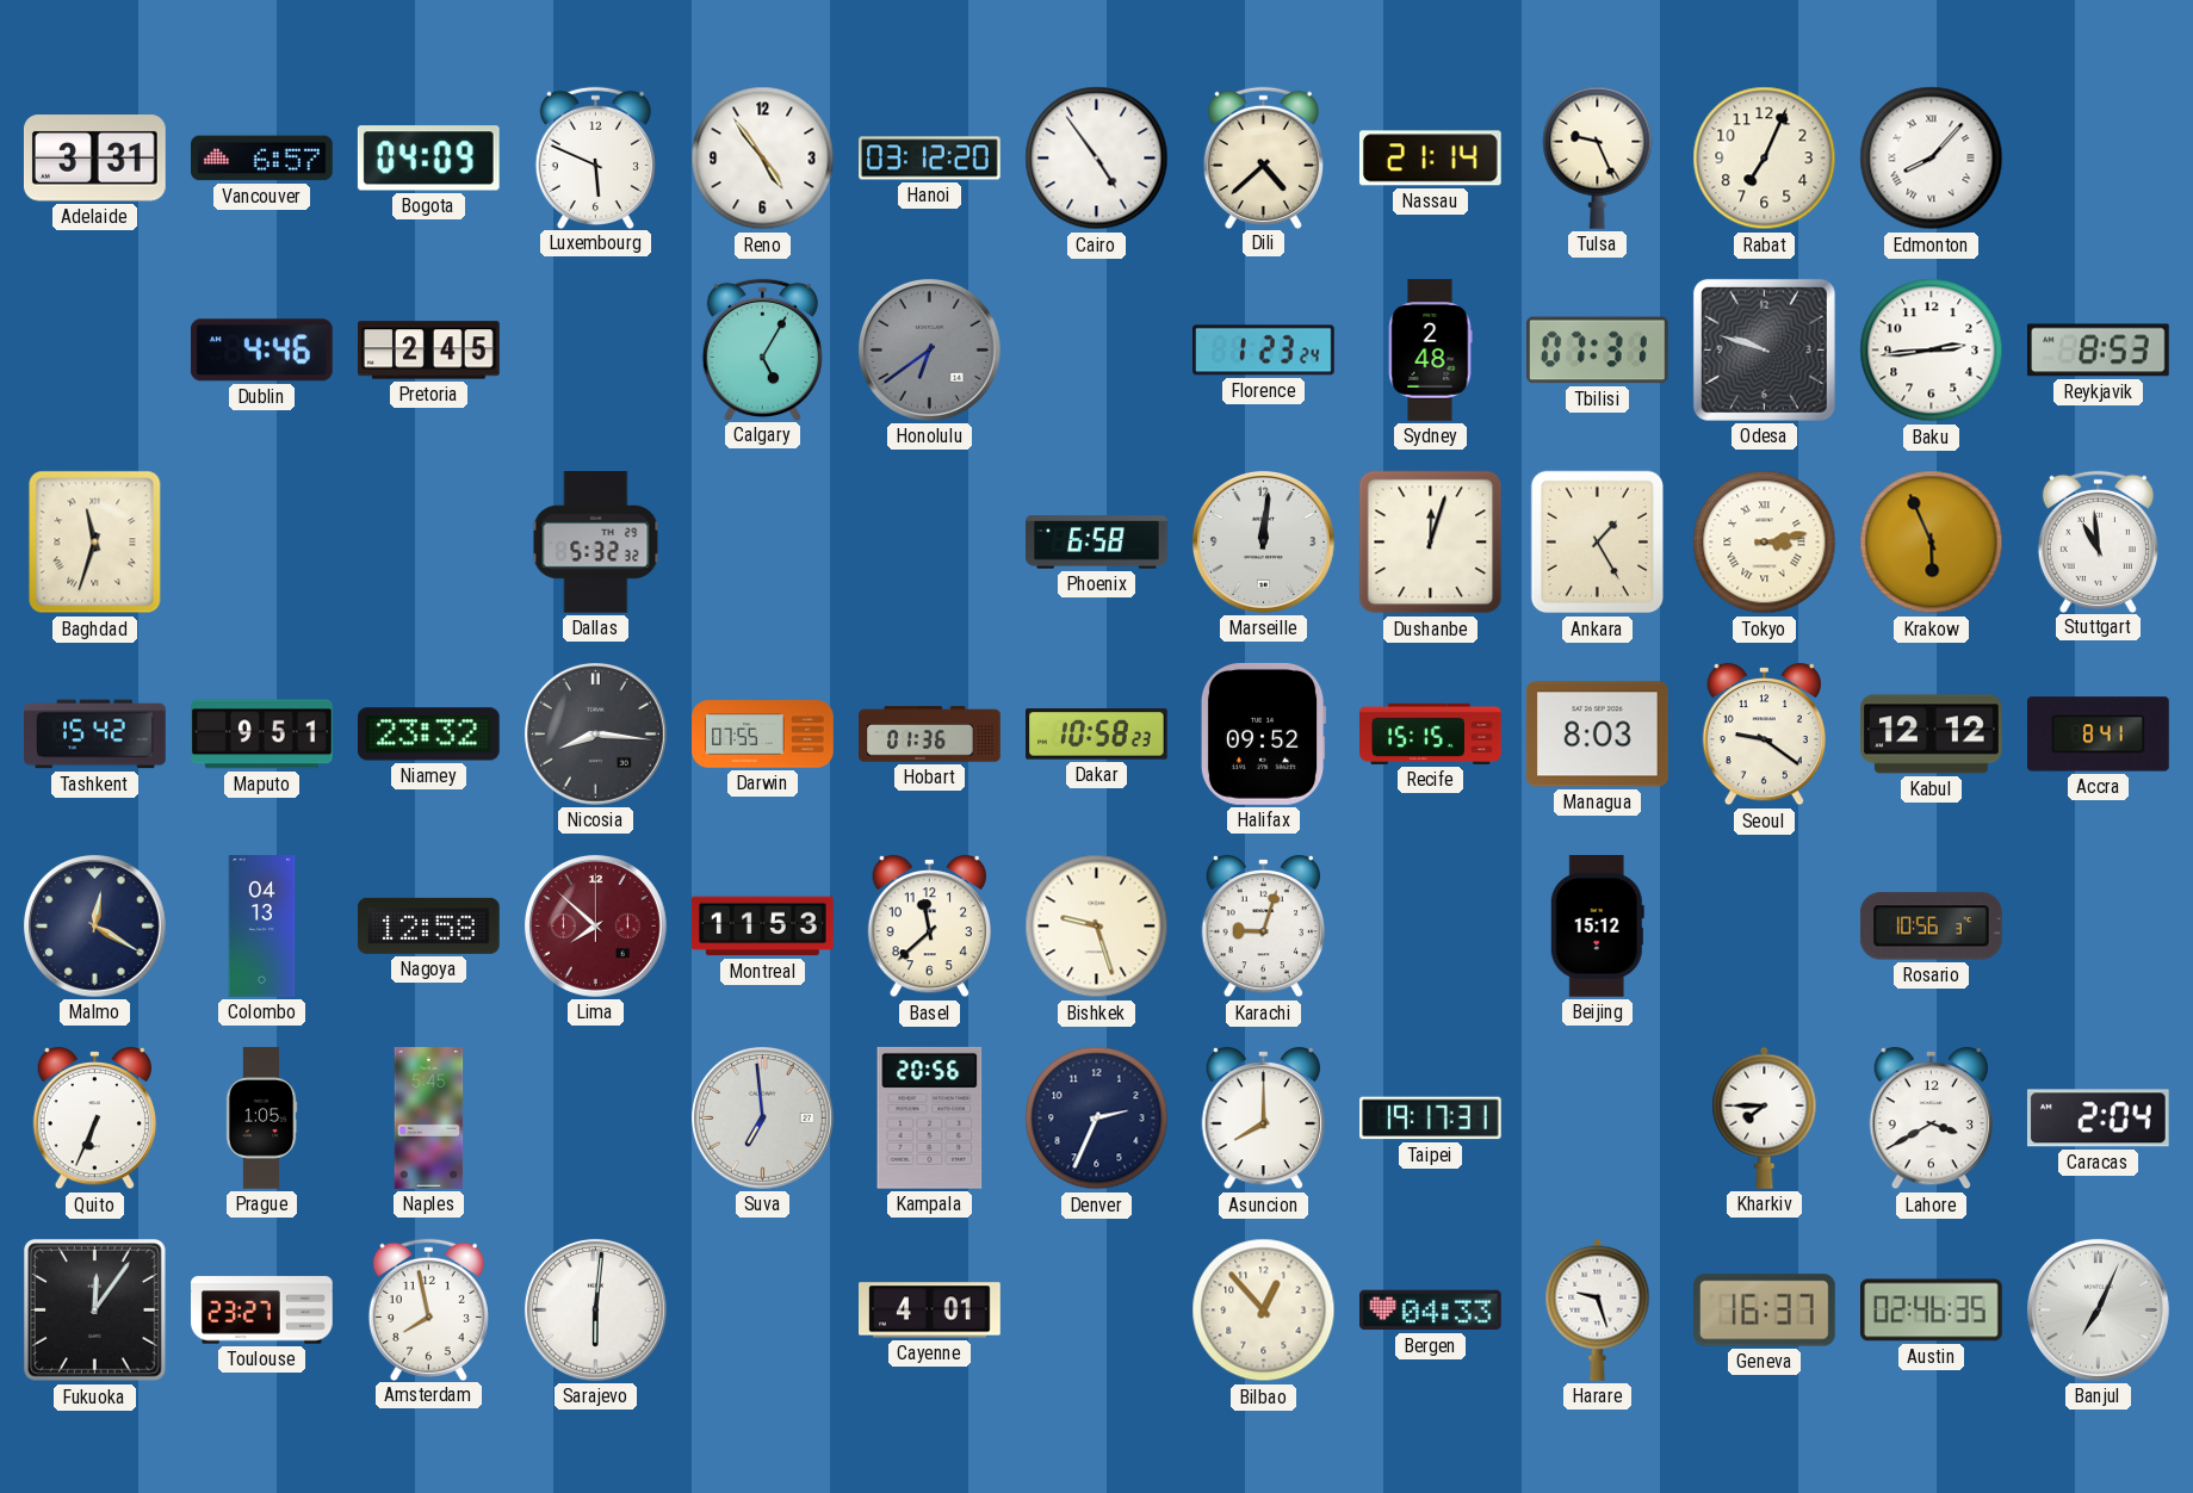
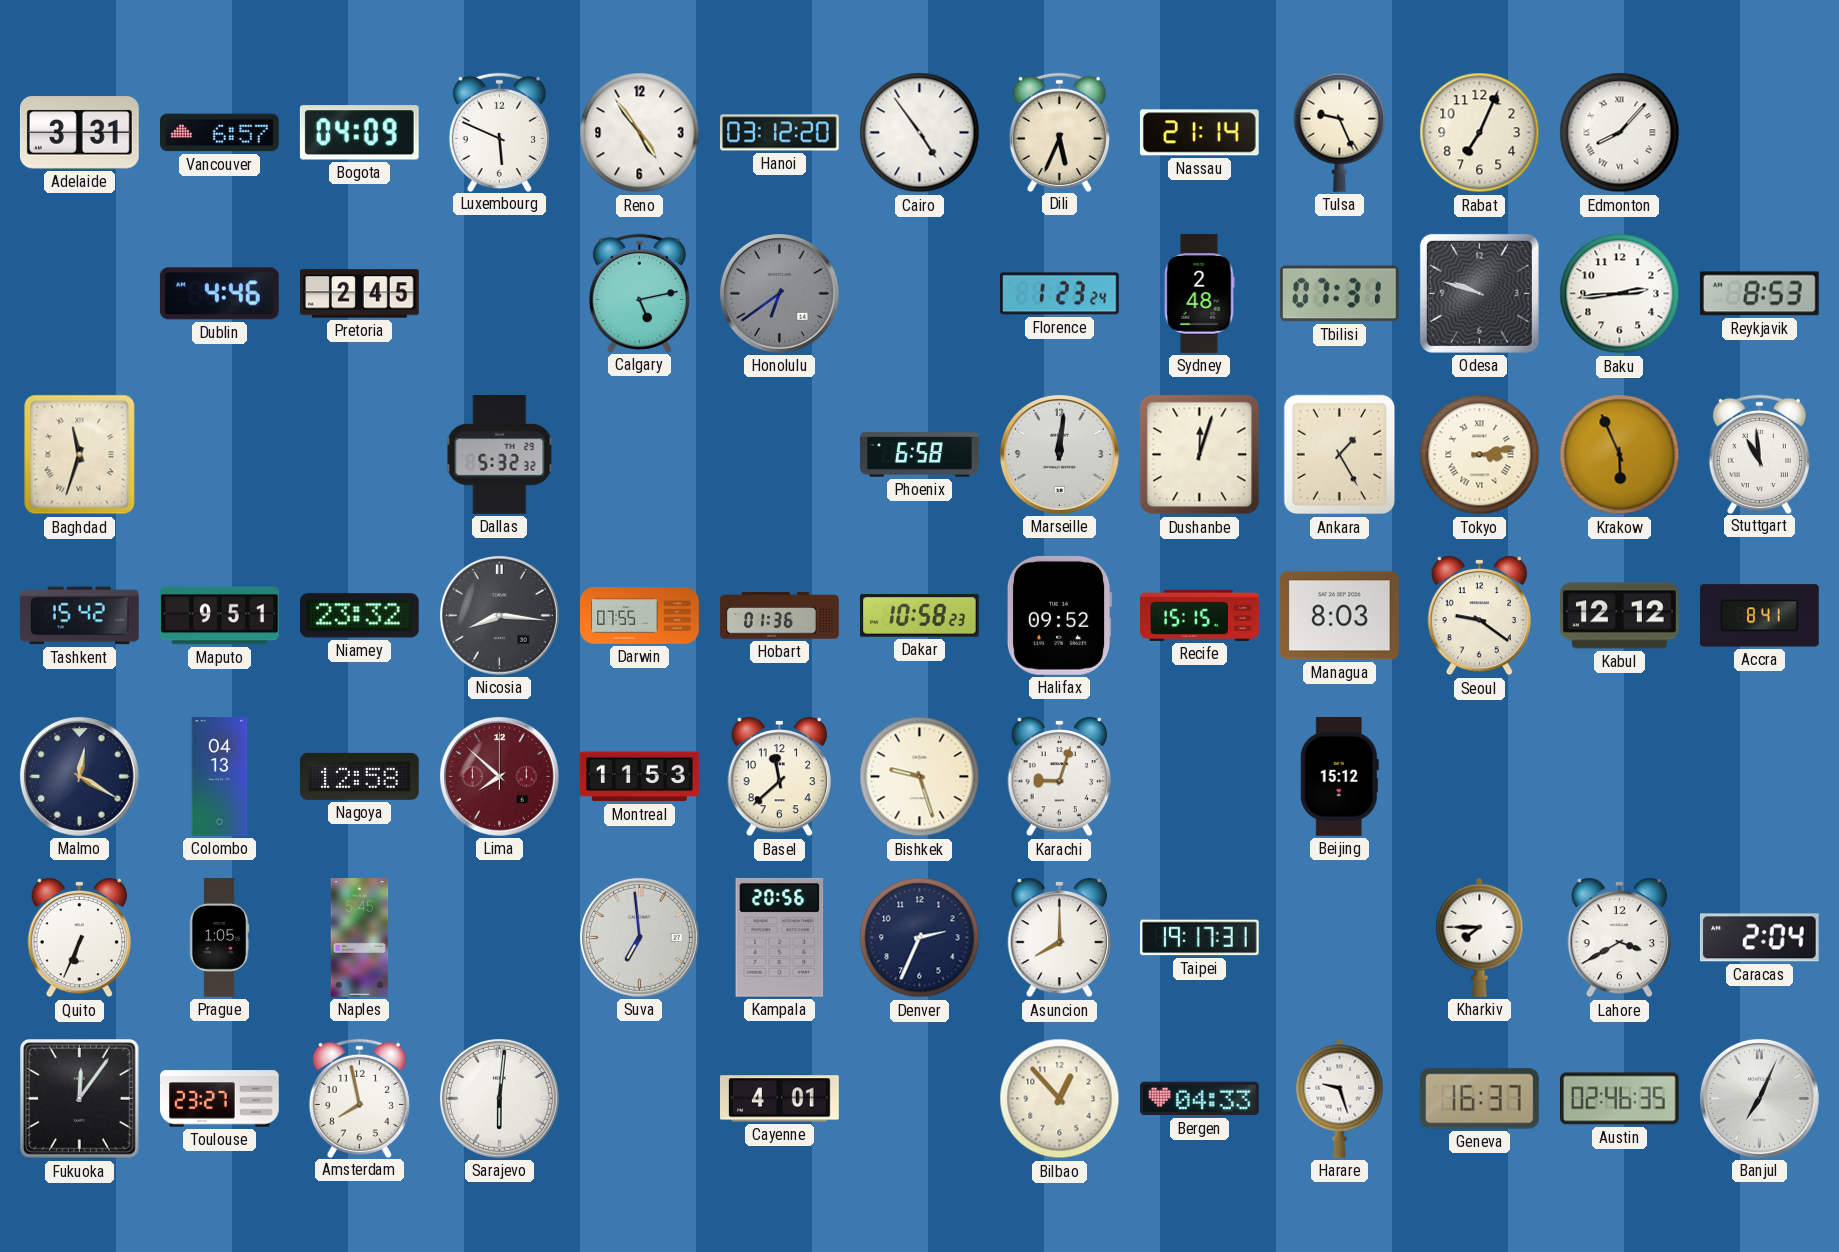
Dili: 4:38 -> 5:34
Calgary: 5:05 -> 5:13
Rosario: 10:56 -> none
